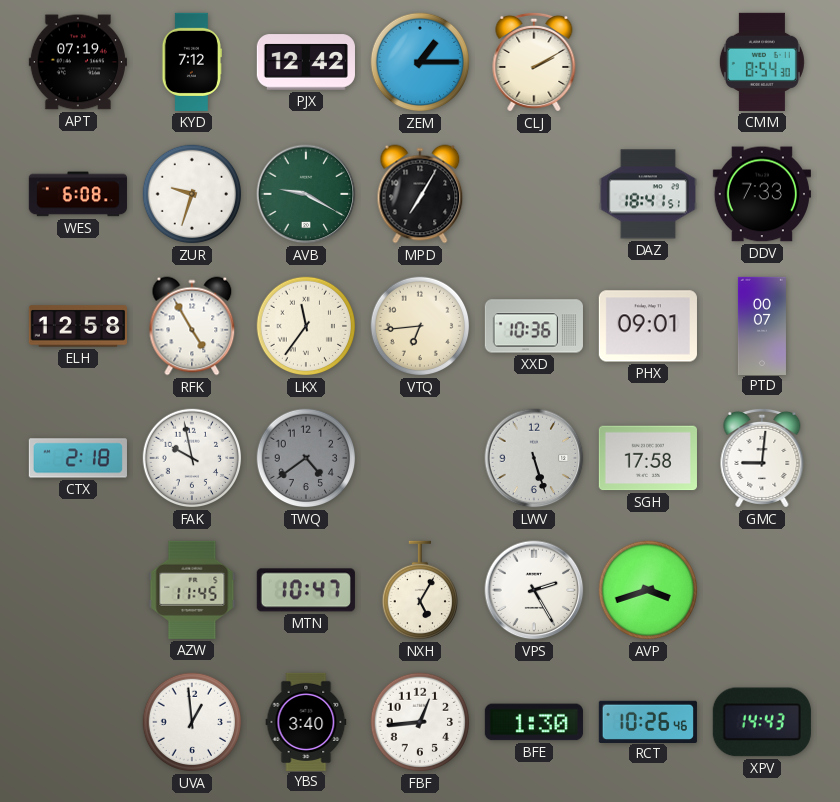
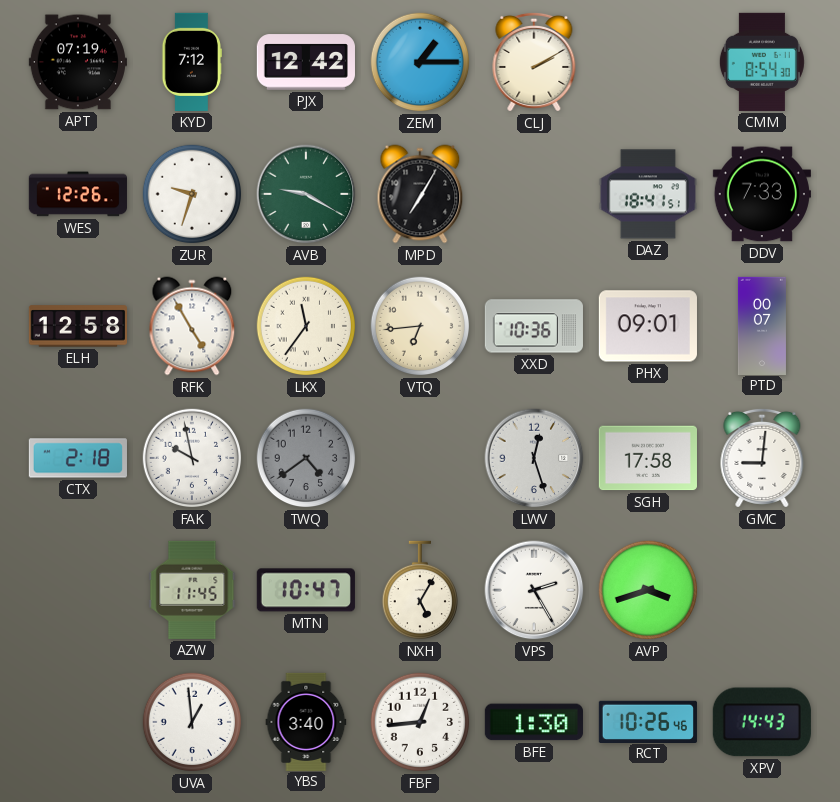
WES: 6:08 -> 12:26
LWV: 5:27 -> 12:27
